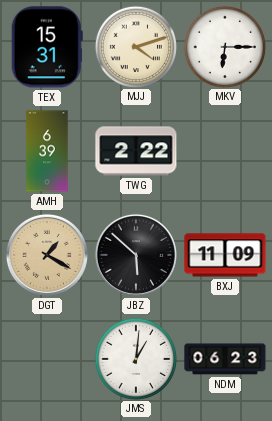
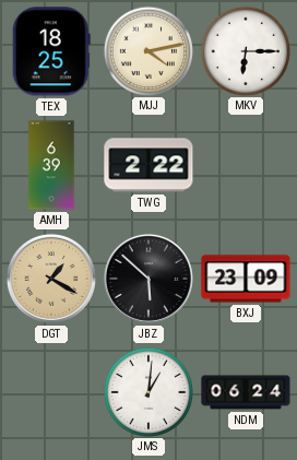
TEX: 15:31 -> 18:25
MJJ: 4:12 -> 4:13
BXJ: 11:09 -> 23:09
NDM: 06:23 -> 06:24
